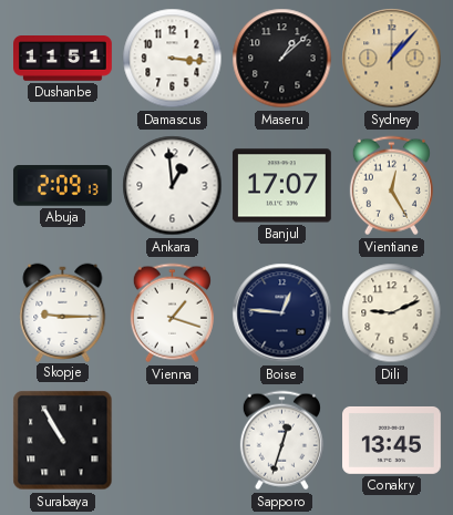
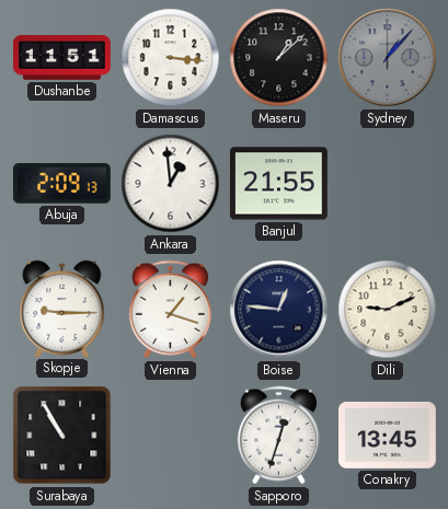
Sydney dial: champagne -> grey
Banjul: 17:07 -> 21:55
Vientiane: 12:25 -> none
